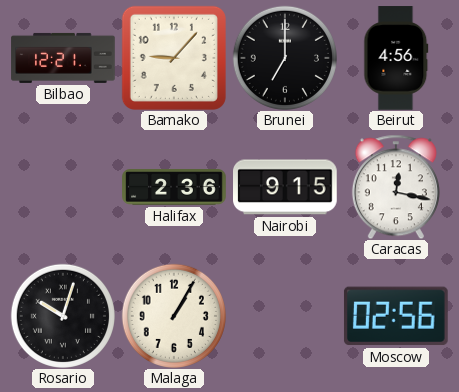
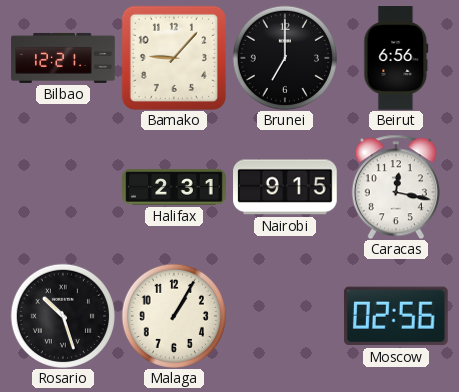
Beirut: 4:56 -> 6:56
Halifax: 2:36 -> 2:31
Rosario: 10:03 -> 10:27
